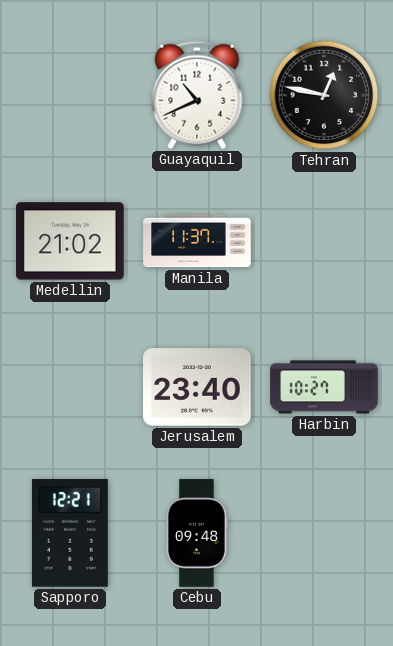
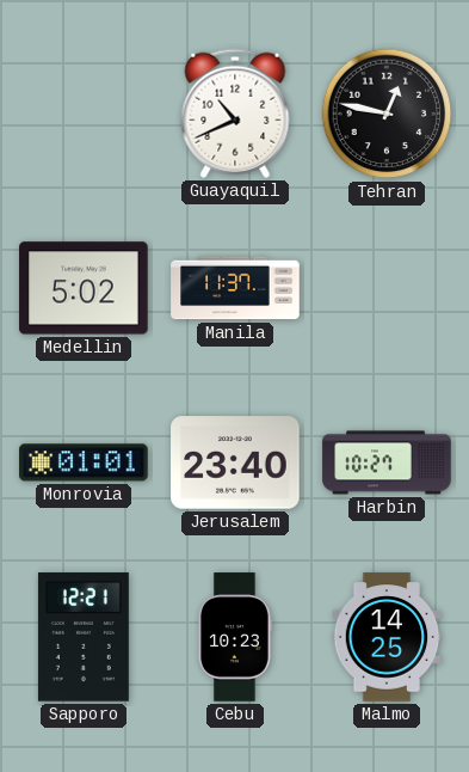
Medellin: 21:02 -> 5:02
Monrovia: none -> 01:01
Cebu: 09:48 -> 10:23
Malmo: none -> 14:25
